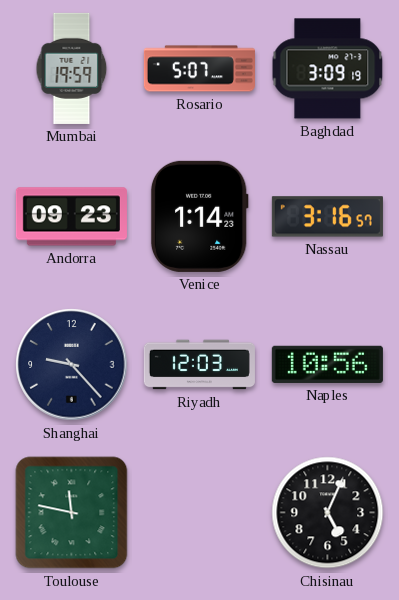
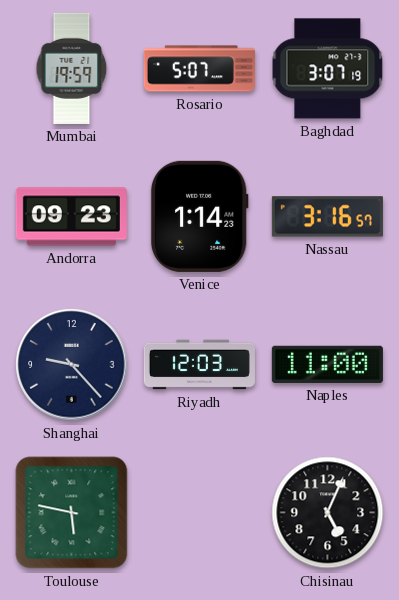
Baghdad: 3:09 -> 3:07
Naples: 10:56 -> 11:00
Toulouse: 11:47 -> 5:47
